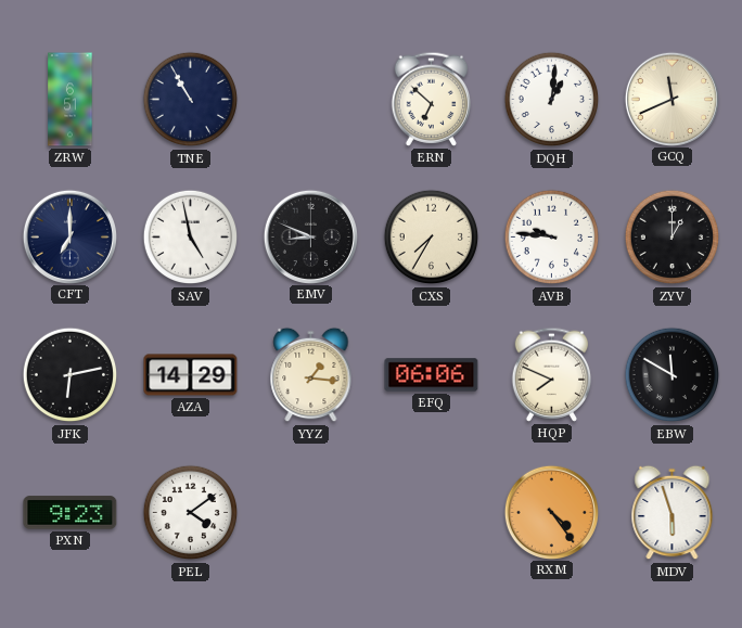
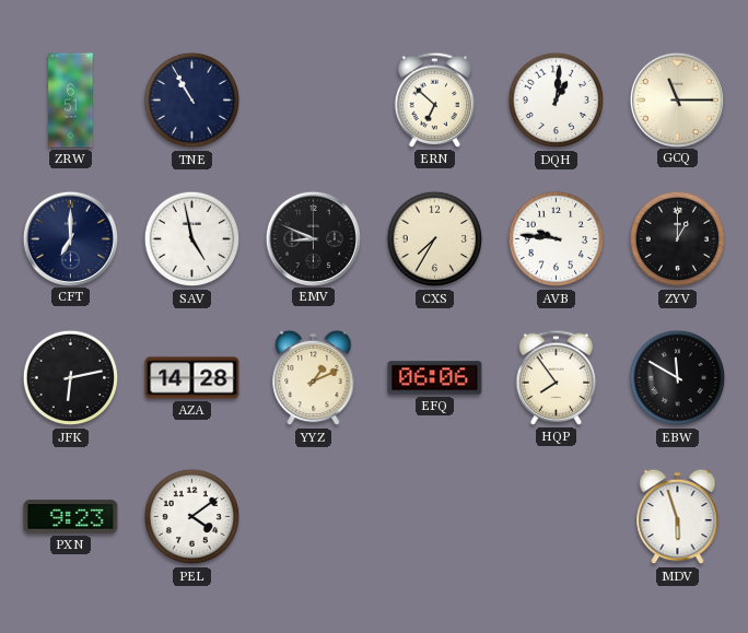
GCQ: 11:41 -> 11:15
AZA: 14:29 -> 14:28
YYZ: 1:16 -> 1:11
HQP: 7:49 -> 7:54
RXM: 4:24 -> none
